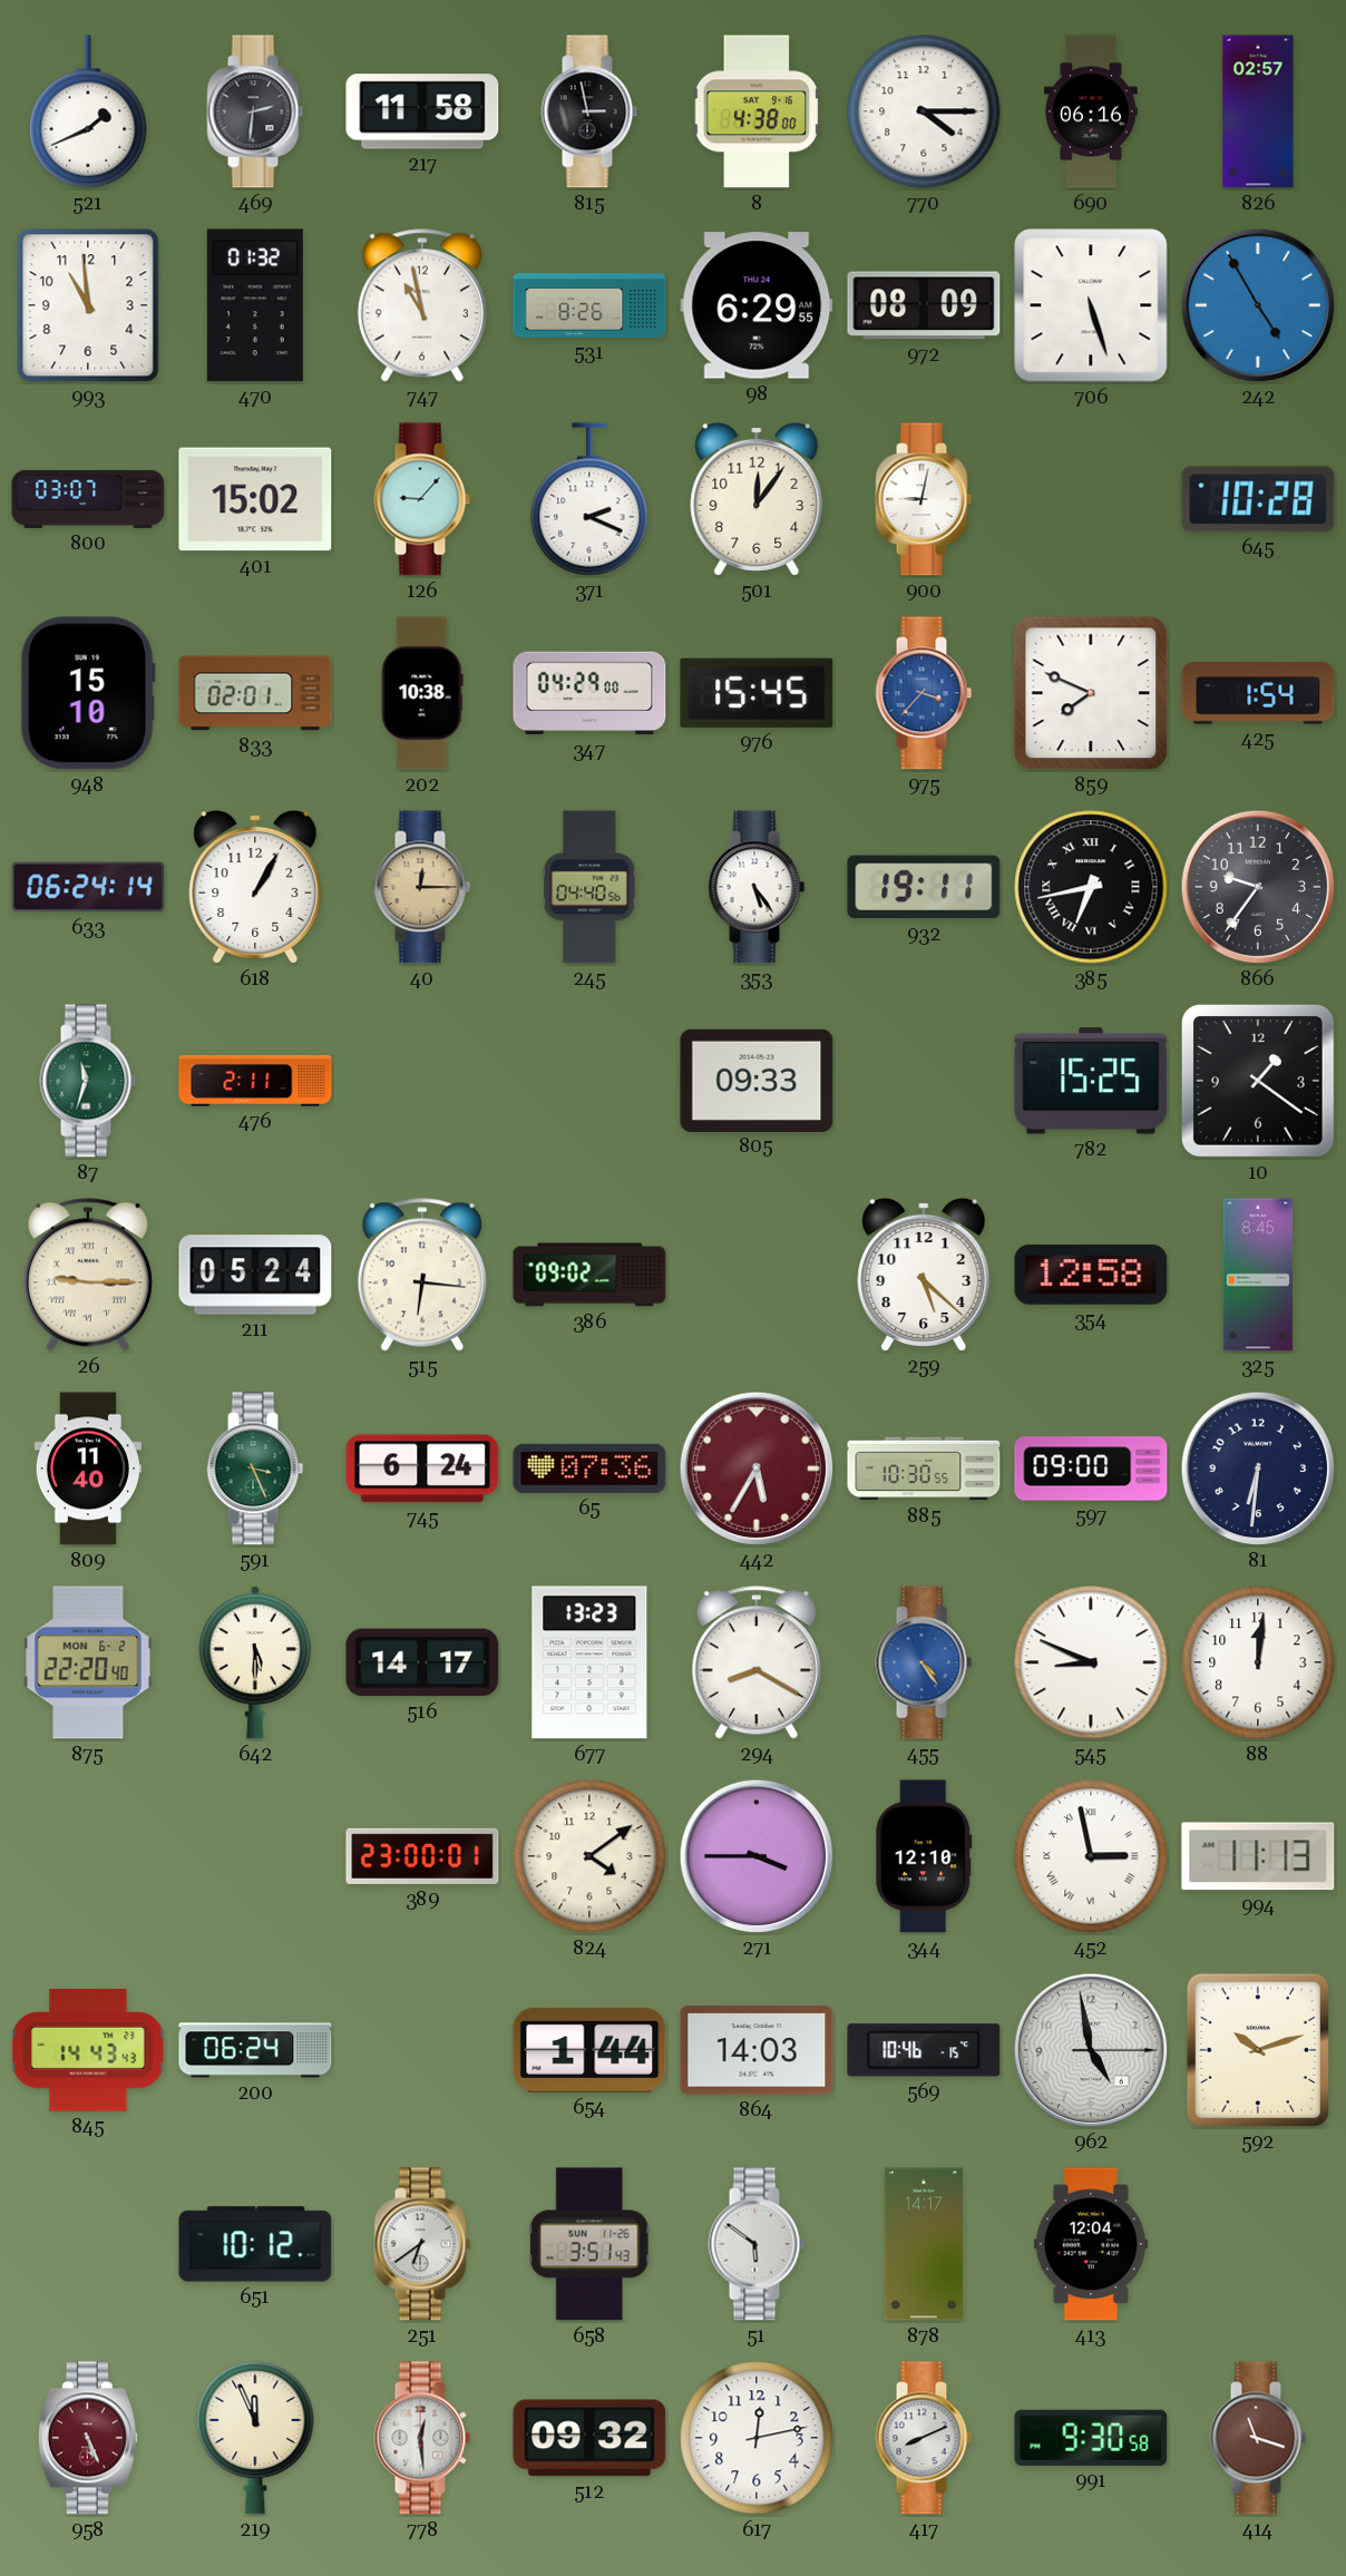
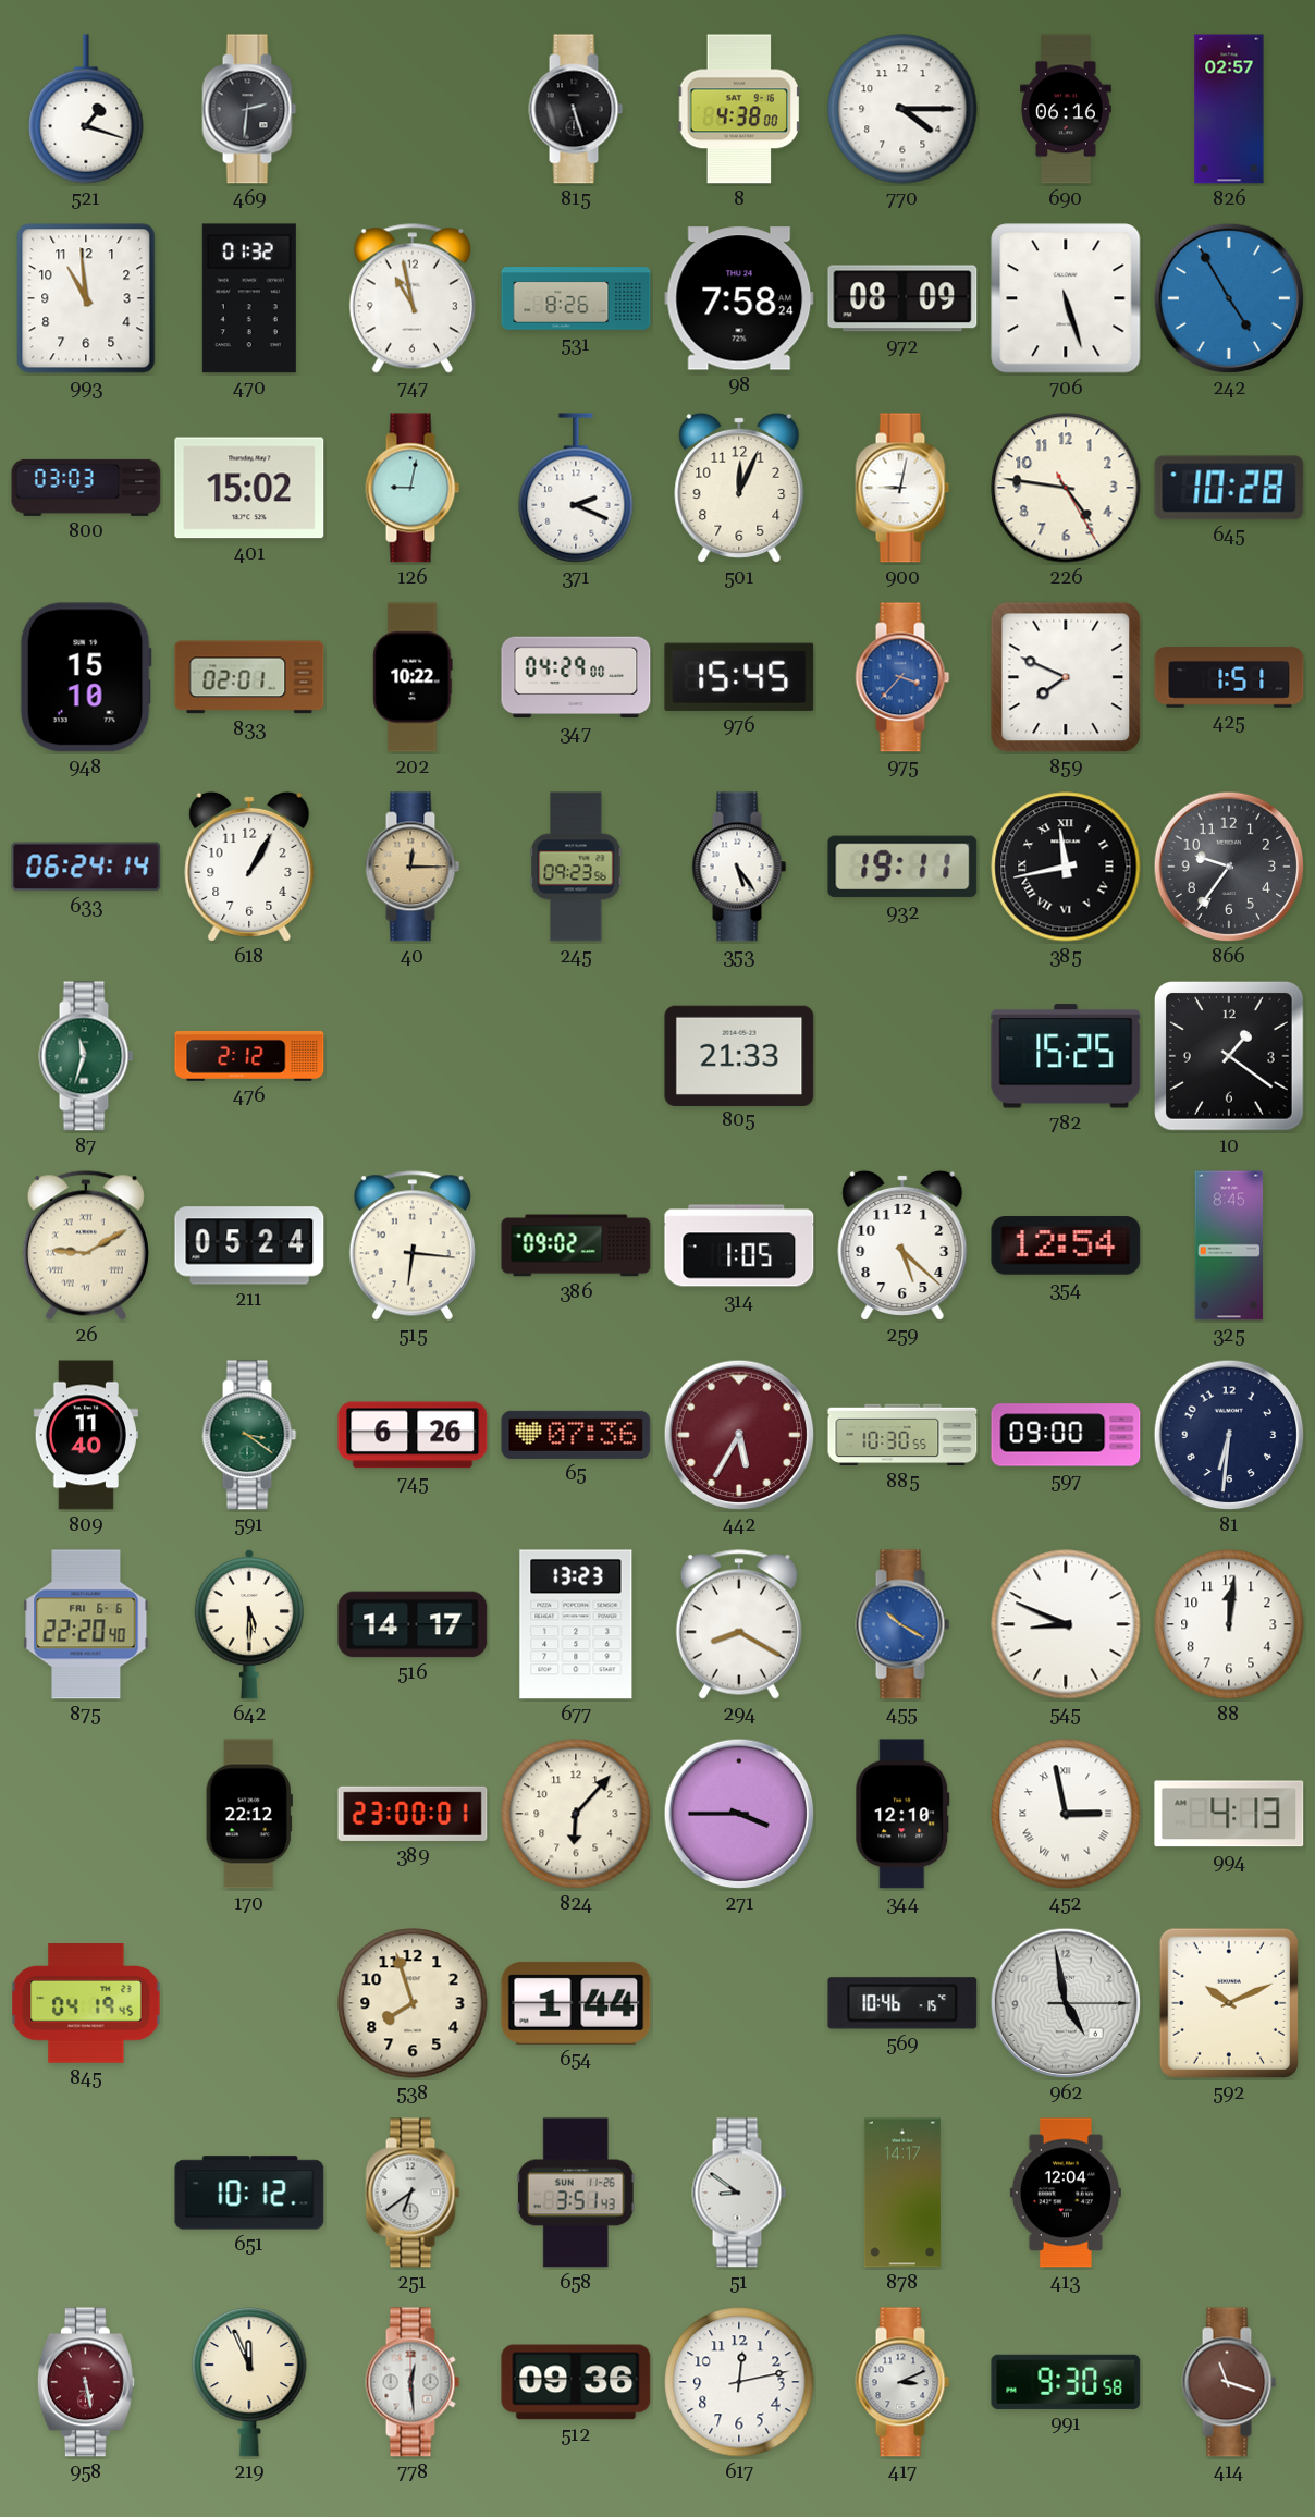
521: 1:41 -> 1:18
217: 11:58 -> none
815: 2:58 -> 5:27
98: 6:29 -> 7:58
800: 03:07 -> 03:03
126: 9:07 -> 9:02
501: 12:06 -> 12:04
226: none -> 4:46
202: 10:38 -> 10:22
425: 1:54 -> 1:51
245: 04:40 -> 09:23
385: 6:43 -> 11:43
476: 2:11 -> 2:12
805: 09:33 -> 21:33
26: 9:15 -> 9:10
314: none -> 1:05
354: 12:58 -> 12:54
591: 3:26 -> 3:21
745: 6:24 -> 6:26
875 date: MON 6-2 -> FRI 6-6
455: 4:24 -> 10:20
170: none -> 22:12
824: 4:09 -> 6:07
994: 11:13 -> 4:13
845: 14:43 -> 04:19
200: 06:24 -> none
538: none -> 7:57
864: 14:03 -> none
592: 10:12 -> 10:11
51: 5:51 -> 8:51
958: 5:26 -> 5:28
512: 09:32 -> 09:36
417: 8:11 -> 3:11
